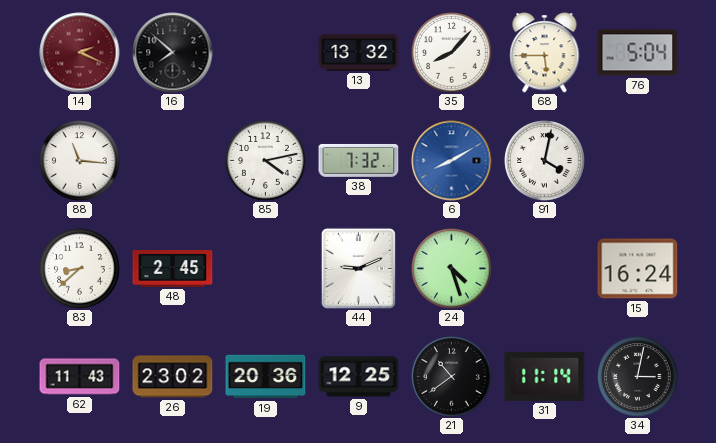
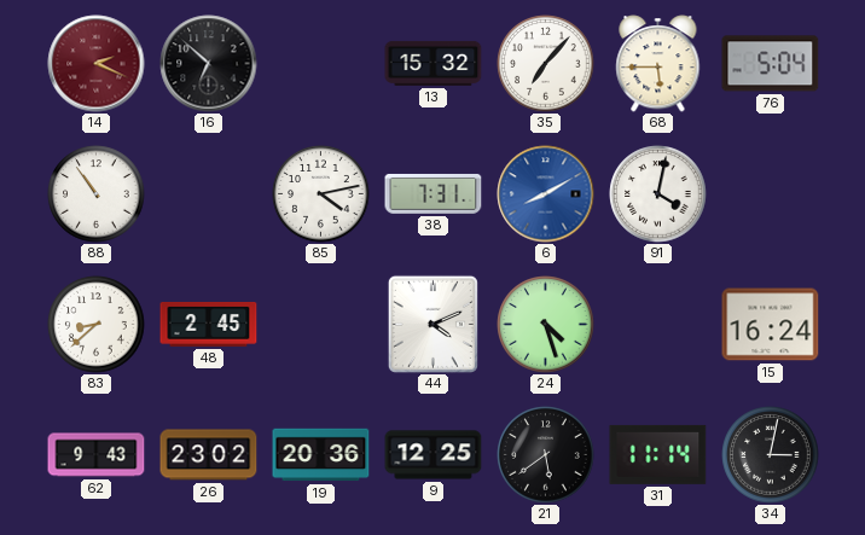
16: 7:52 -> 6:52
13: 13:32 -> 15:32
35: 8:07 -> 7:07
88: 11:16 -> 10:54
38: 7:32 -> 7:31
44: 9:11 -> 4:11
62: 11:43 -> 9:43
21: 10:39 -> 5:39
